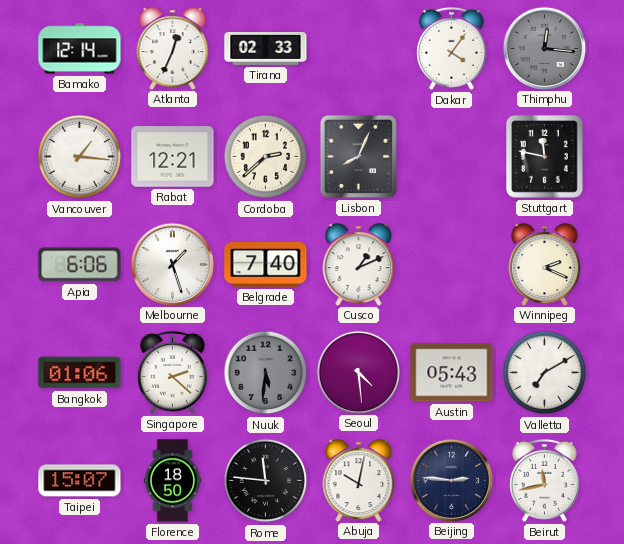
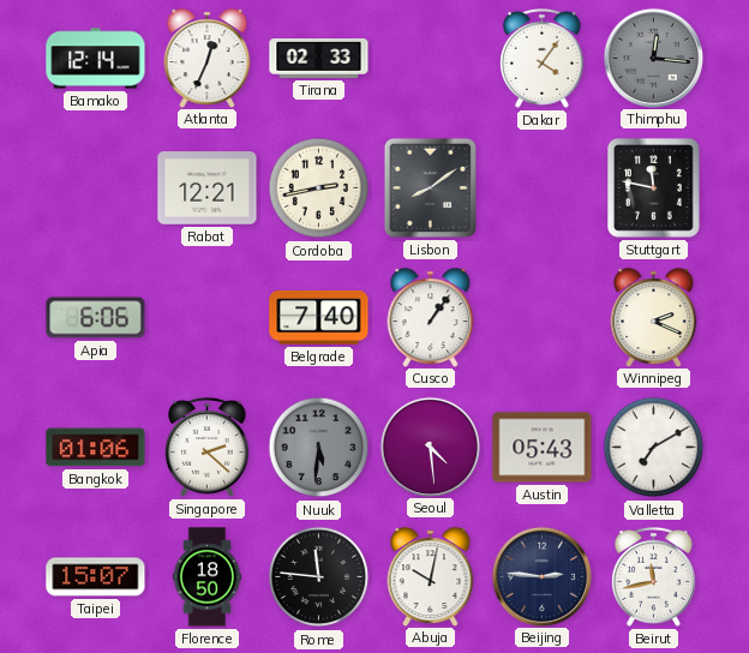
Vancouver: 1:16 -> none
Cordoba: 2:38 -> 2:43
Lisbon: 8:04 -> 8:09
Melbourne: 1:27 -> none
Cusco: 1:11 -> 1:06
